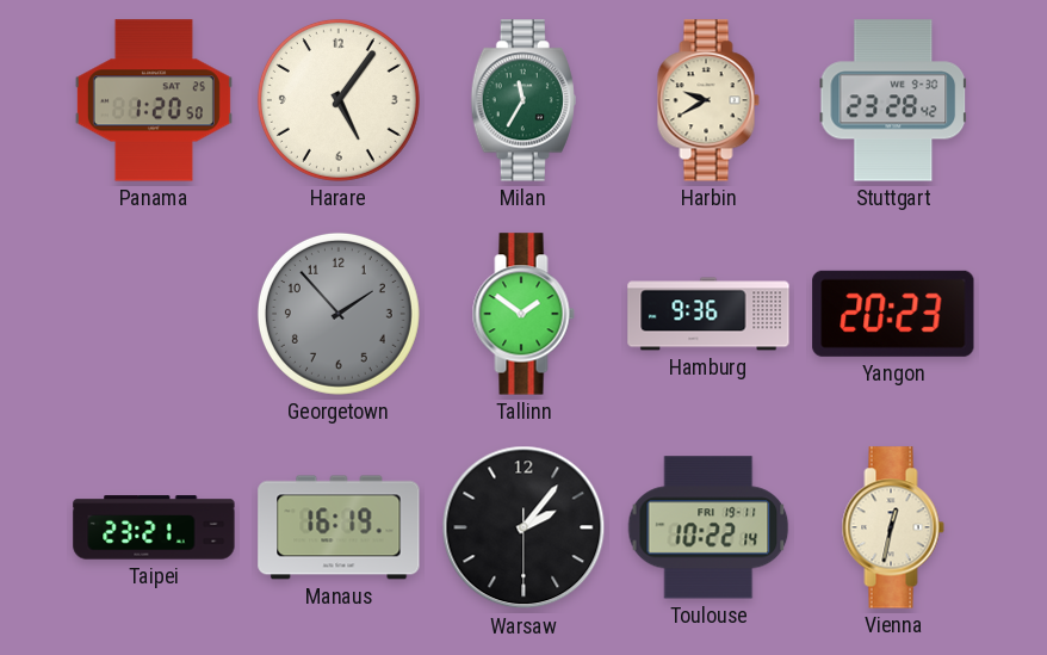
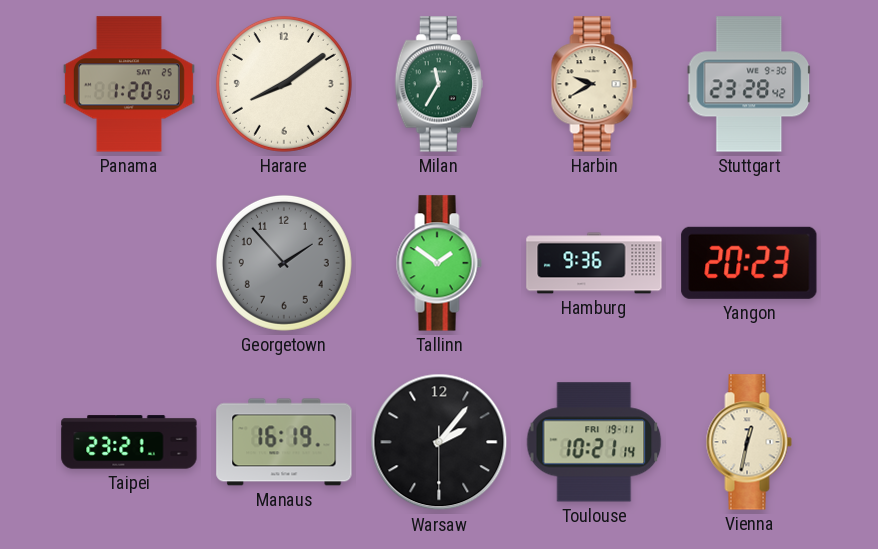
Harare: 5:06 -> 8:09
Toulouse: 10:22 -> 10:21
